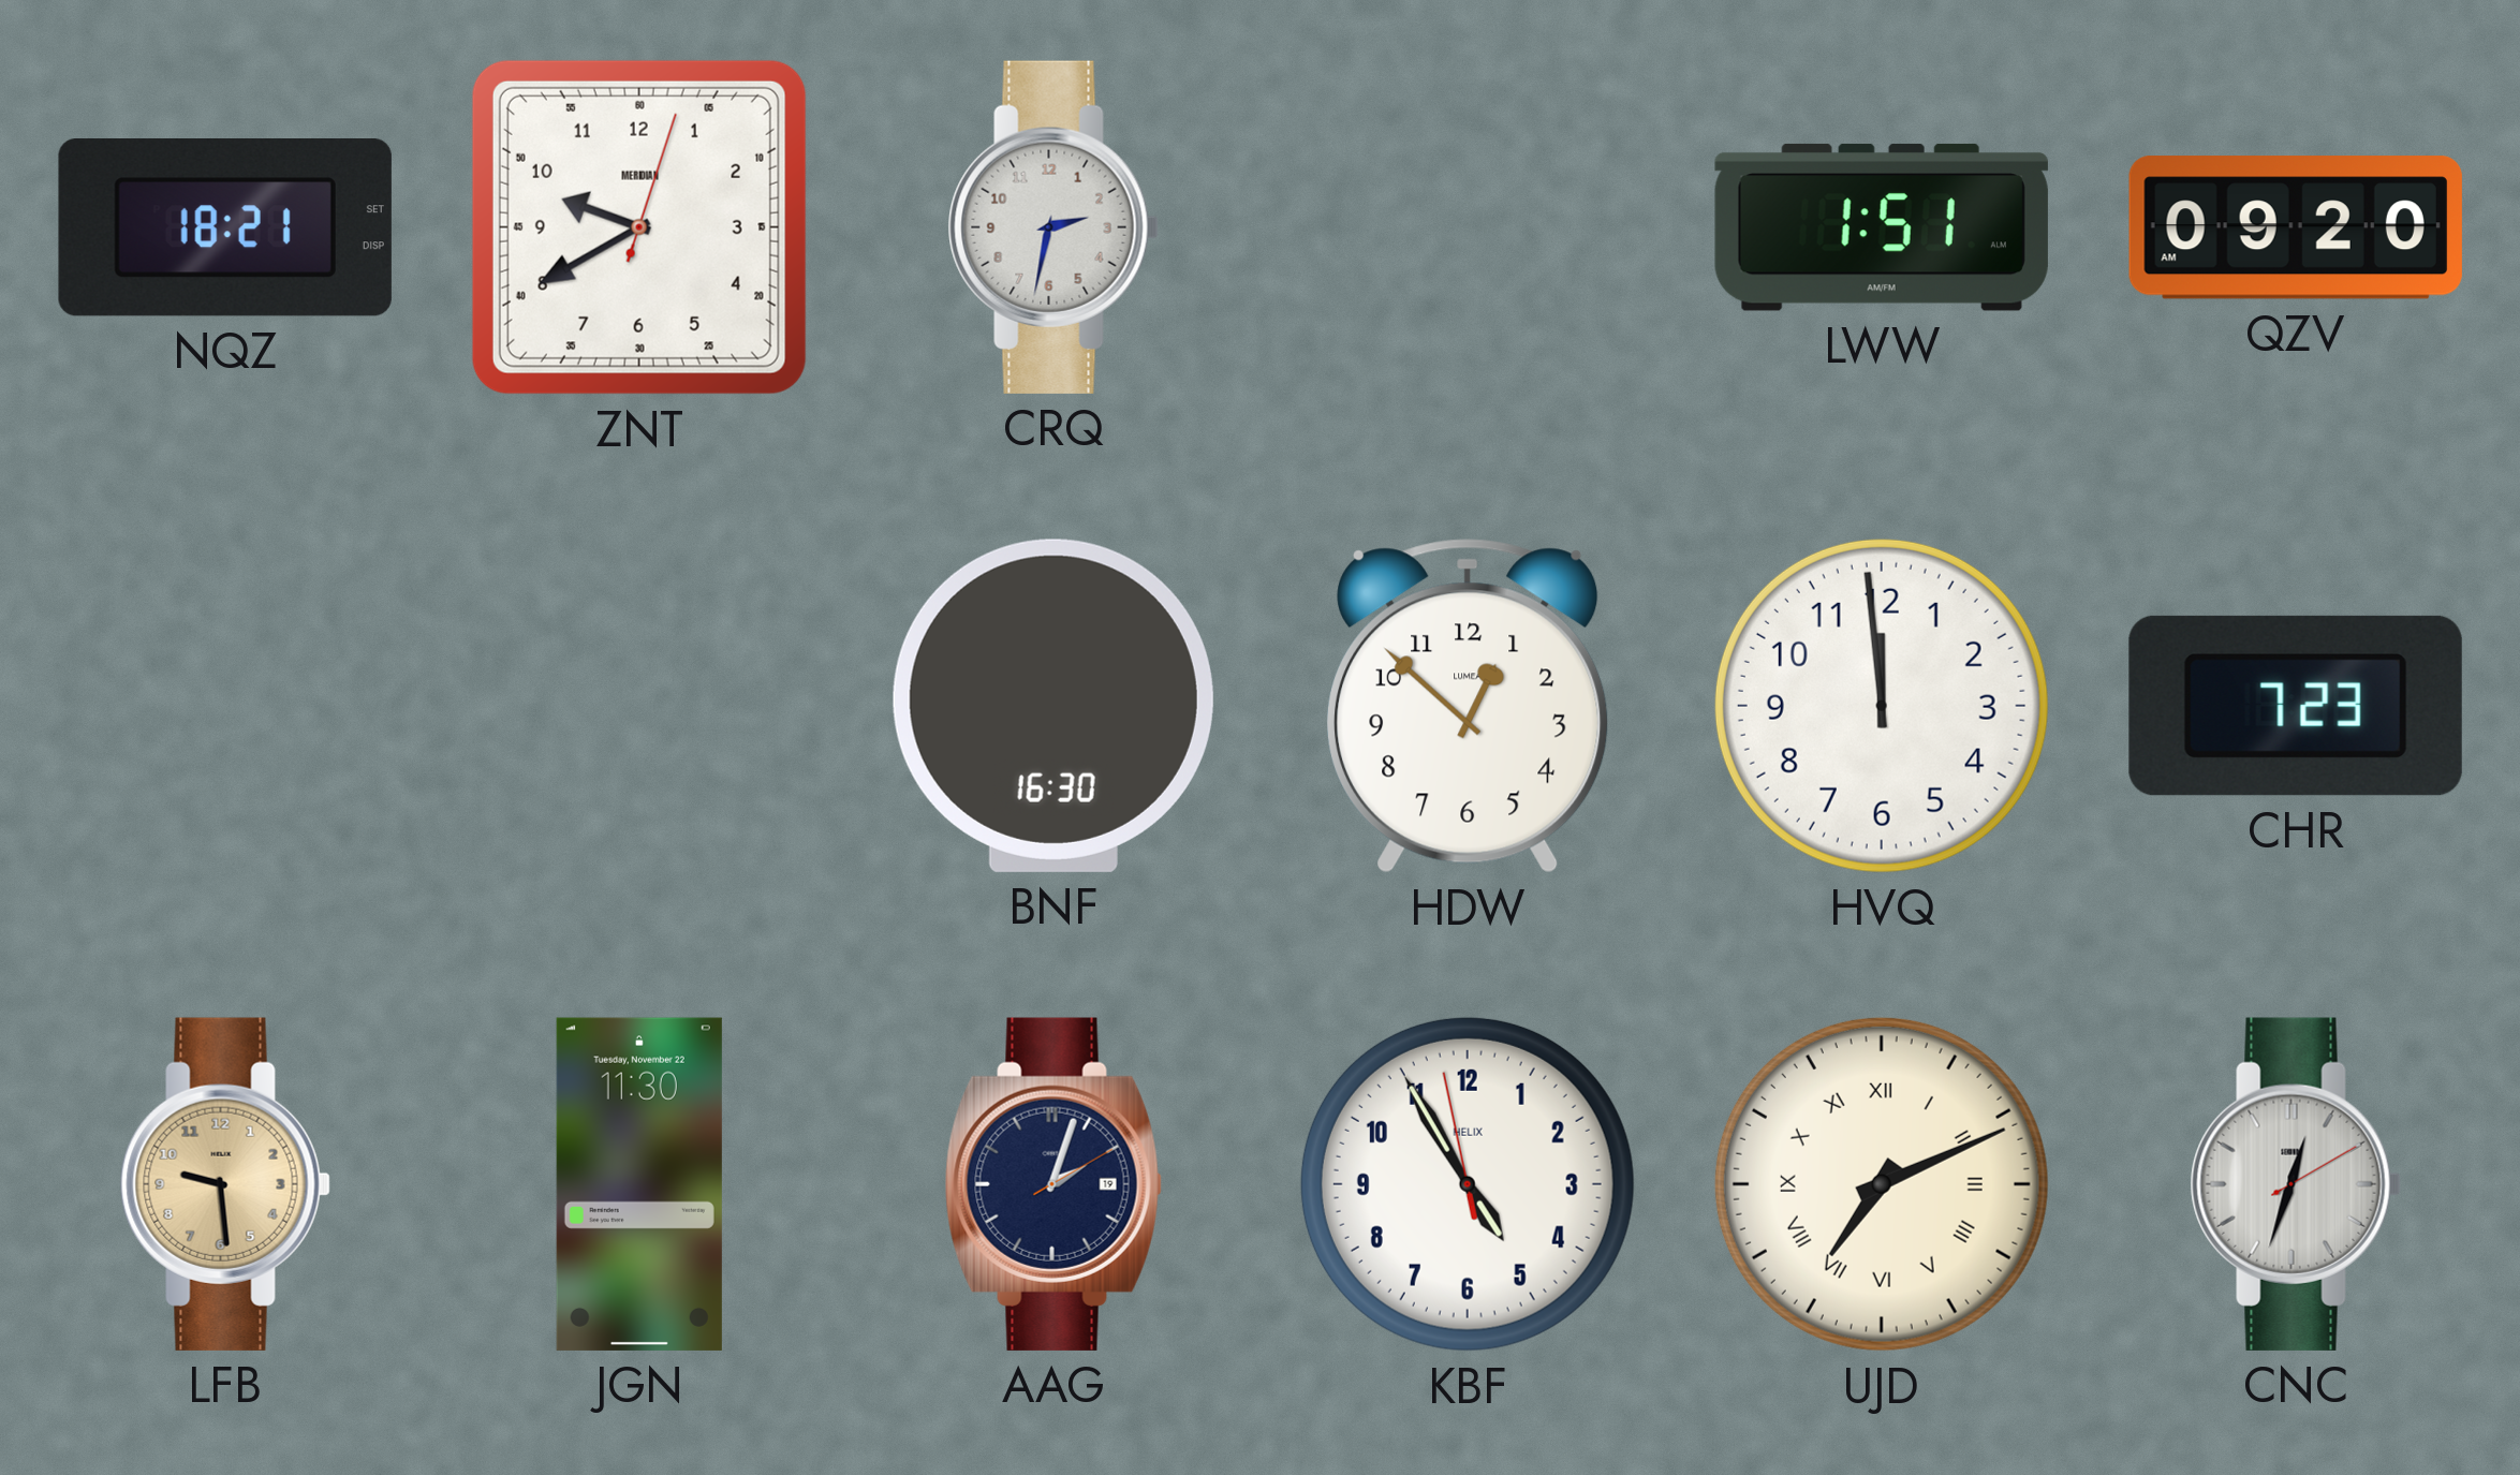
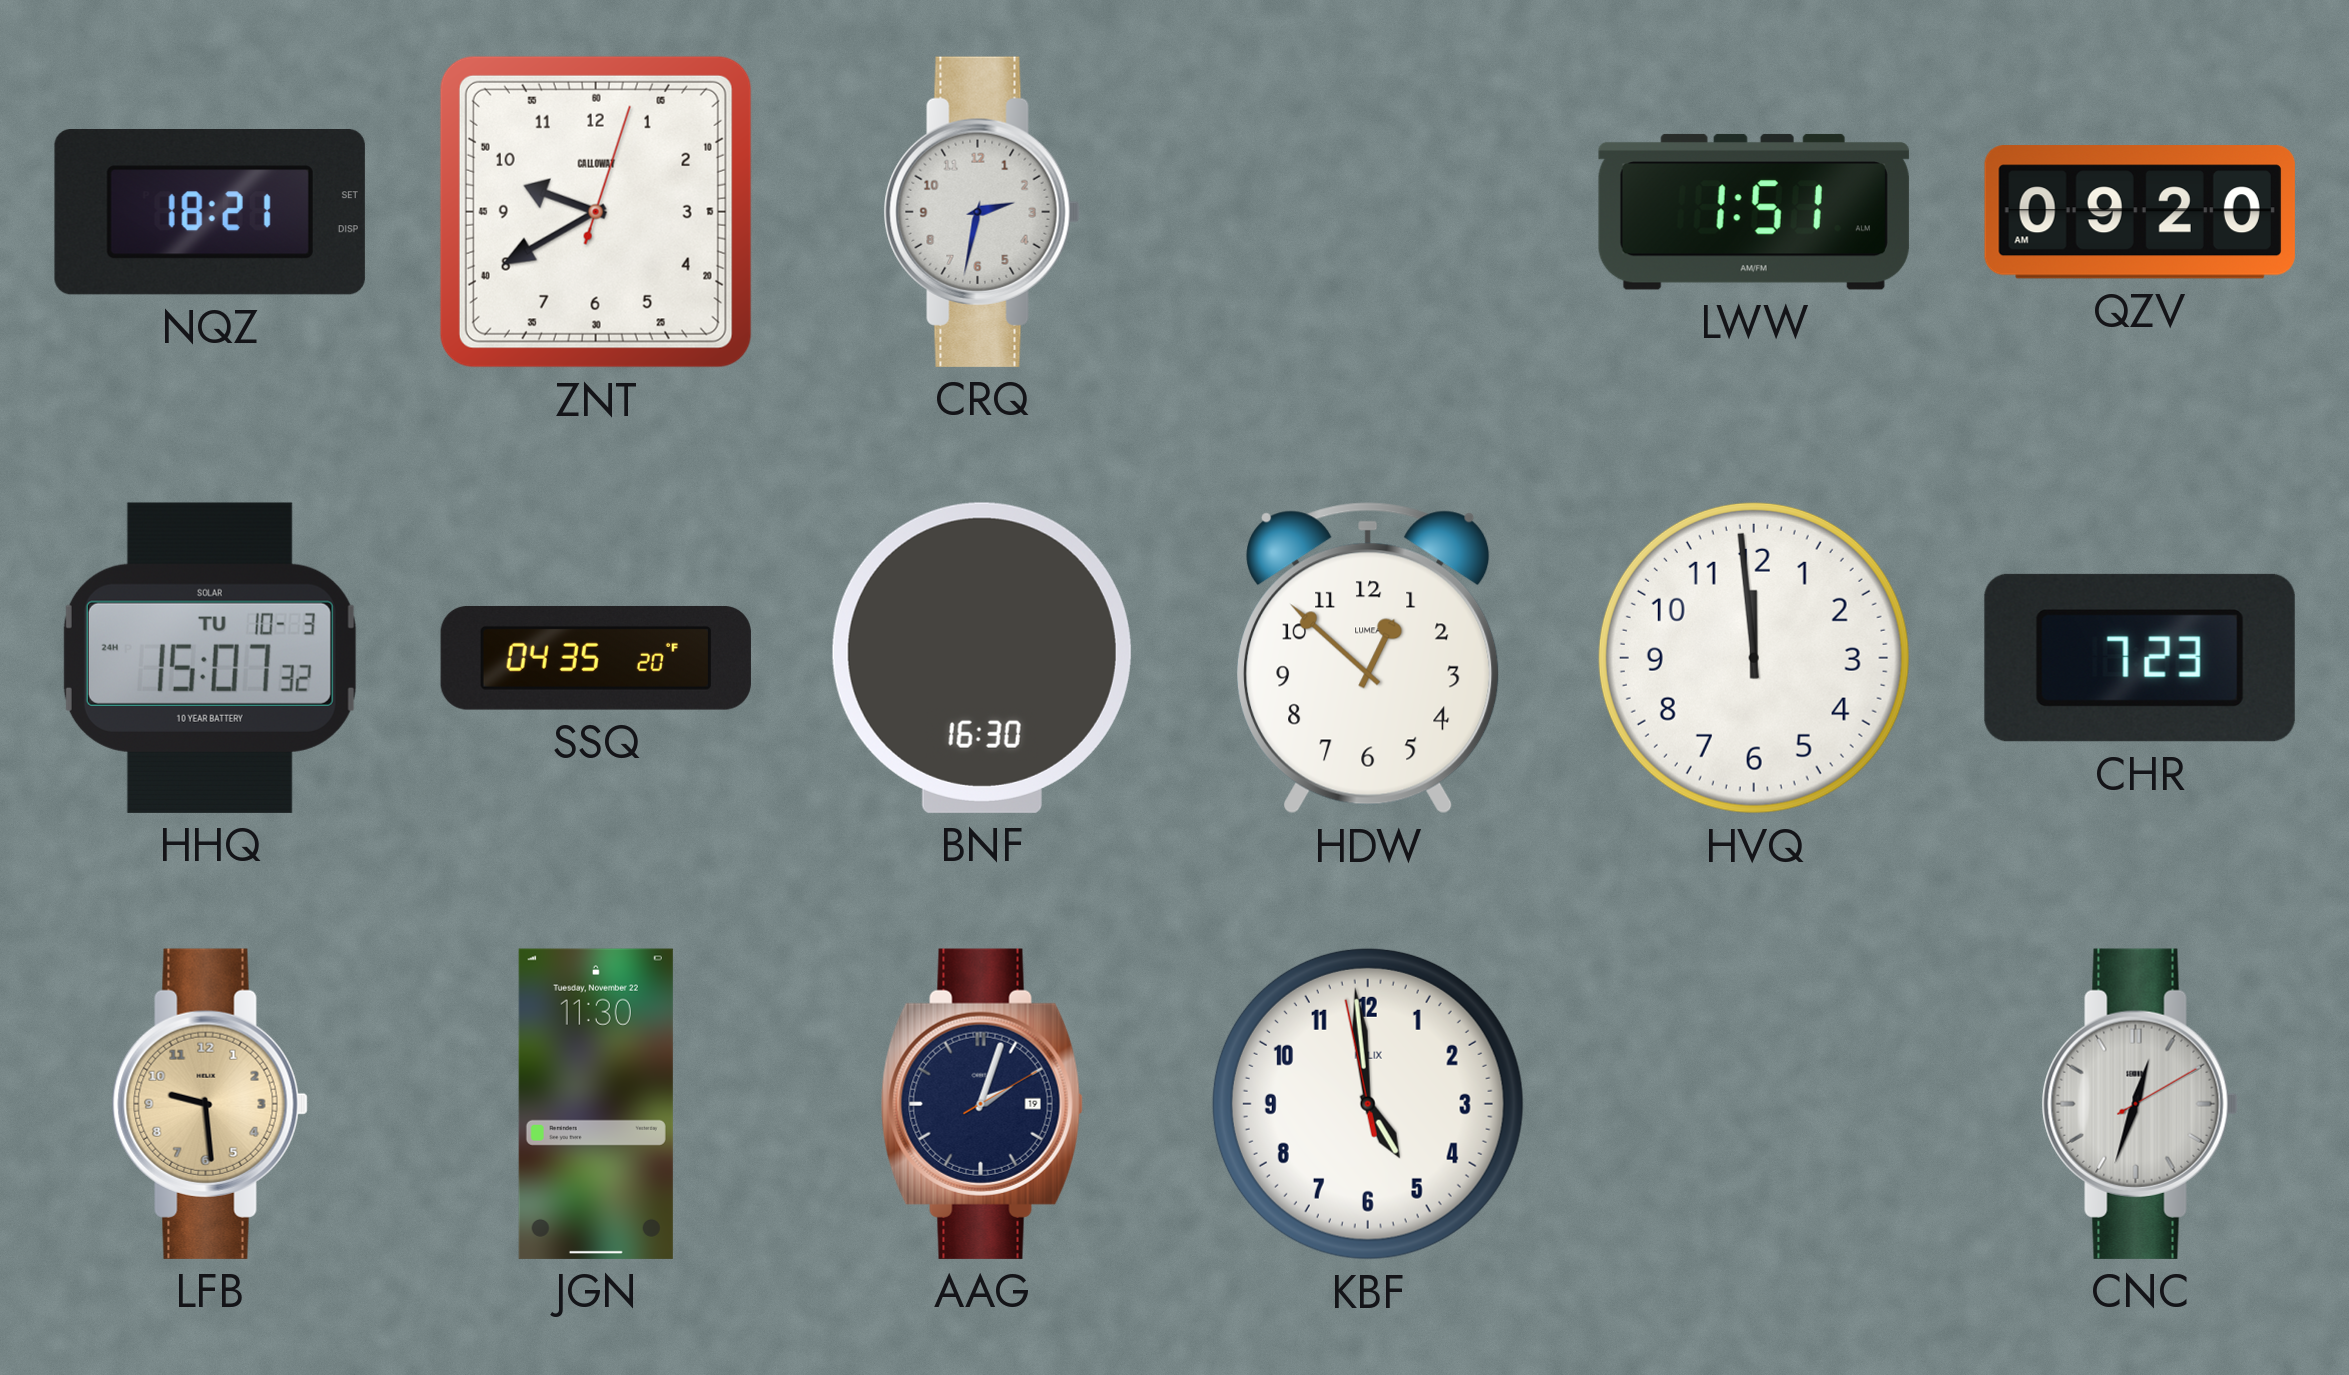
ZNT brand: MERIDIAN -> CALLOWAY
HHQ: none -> 15:07
SSQ: none -> 04:35
KBF: 4:54 -> 4:58
UJD: 7:11 -> none
